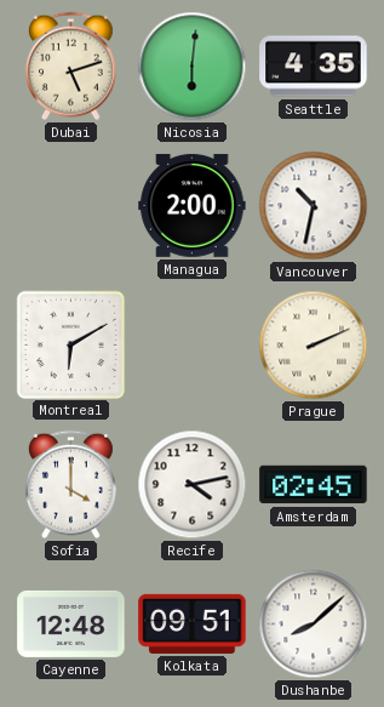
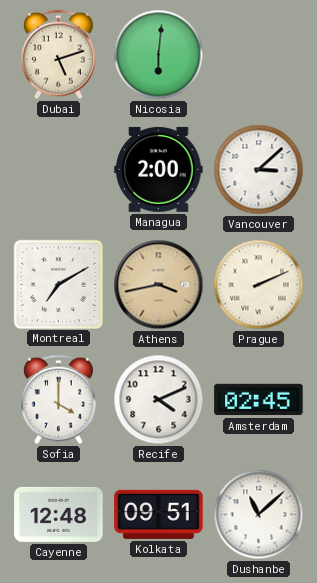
Seattle: 4:35 -> none
Vancouver: 10:32 -> 3:08
Montreal: 6:10 -> 7:10
Athens: none -> 3:43
Recife: 4:13 -> 4:11
Dushanbe: 8:08 -> 11:08
